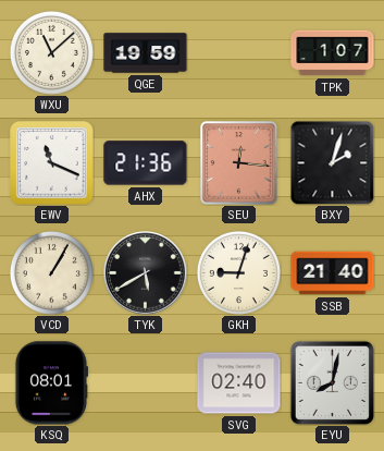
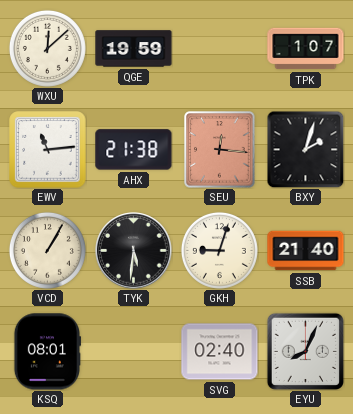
WXU: 11:08 -> 12:08
EWV: 11:19 -> 11:14
AHX: 21:36 -> 21:38
TYK: 5:40 -> 5:31
EYU: 8:02 -> 8:04
